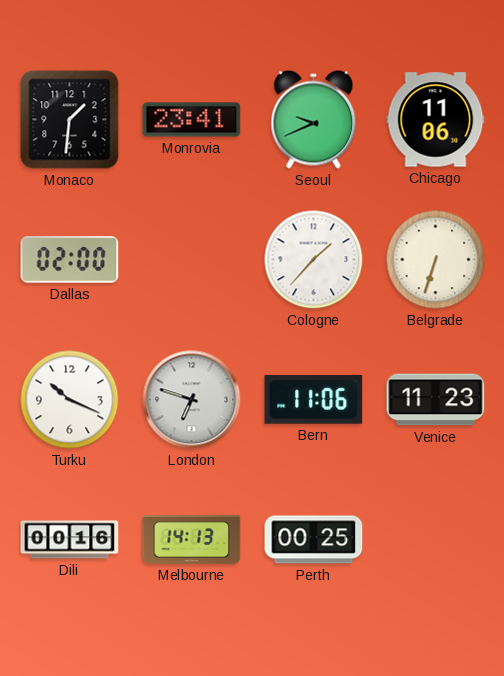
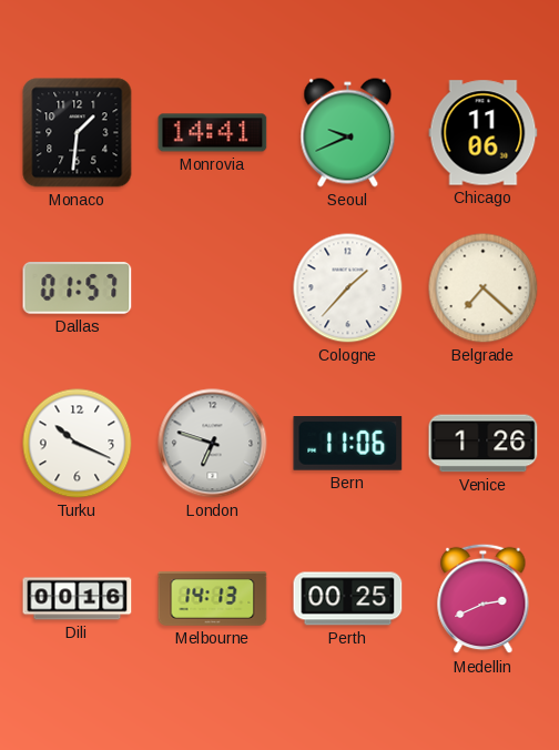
Monrovia: 23:41 -> 14:41
Dallas: 02:00 -> 01:57
Belgrade: 6:33 -> 7:22
Venice: 11:23 -> 1:26
Medellin: none -> 2:41
